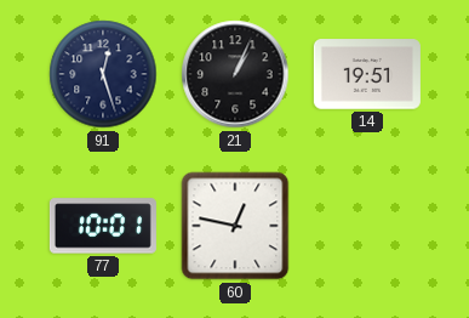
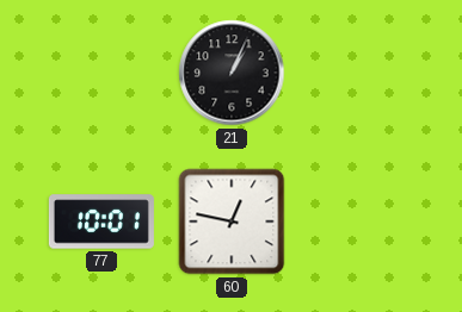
91: 12:27 -> none
14: 19:51 -> none
